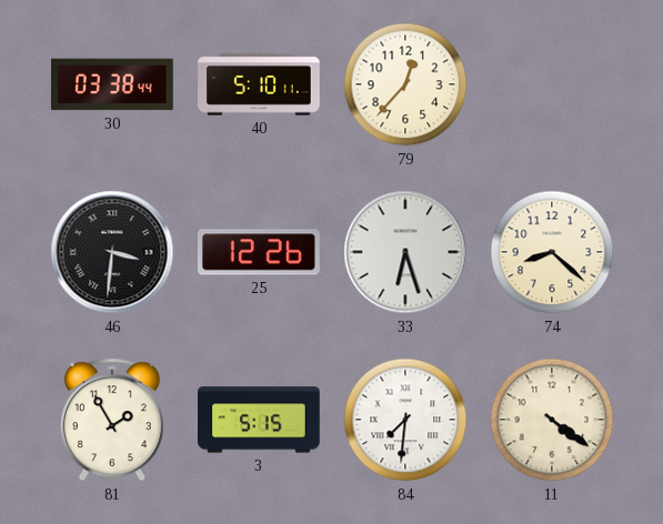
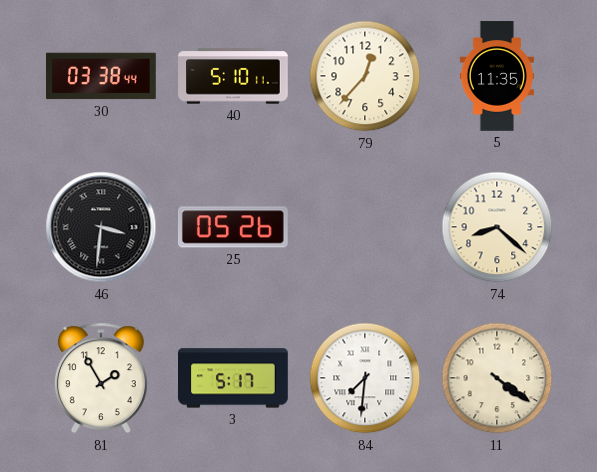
5: none -> 11:35
25: 12:26 -> 05:26
33: 6:27 -> none
3: 5:15 -> 5:17
